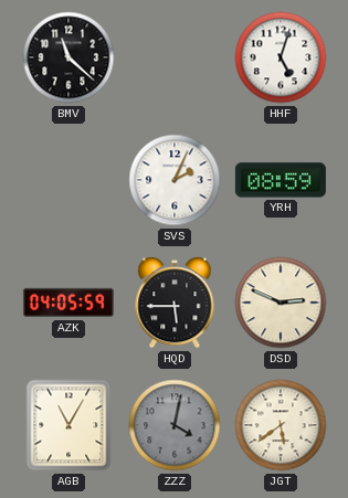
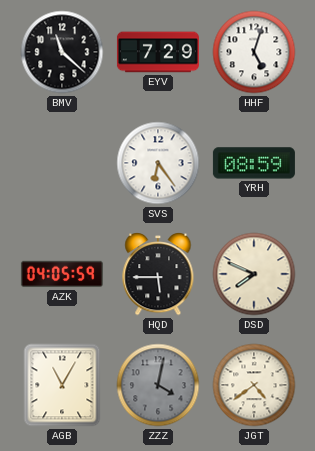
EYV: none -> 7:29
SVS: 2:04 -> 6:24
DSD: 2:49 -> 7:49
JGT: 5:39 -> 4:39
